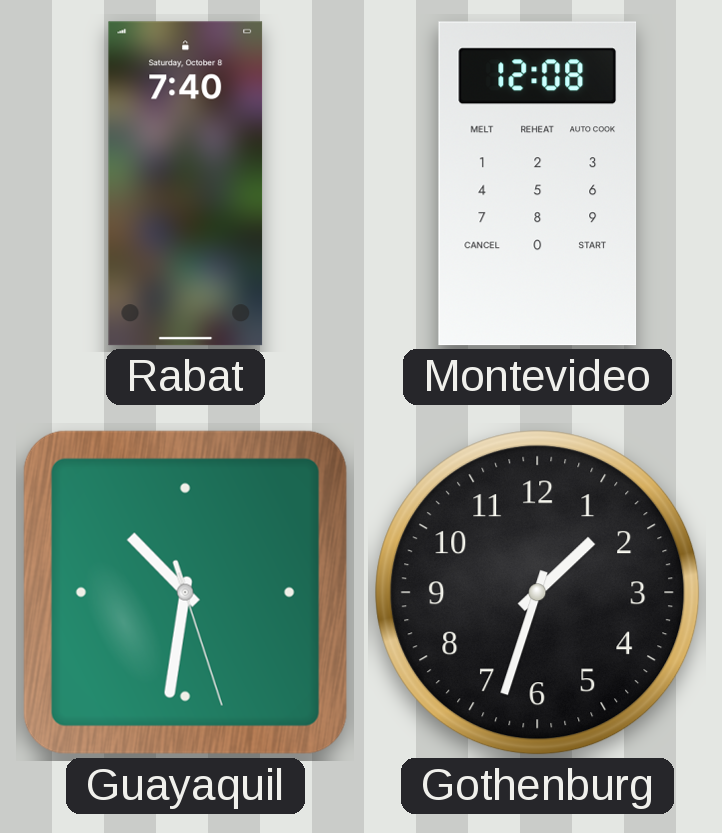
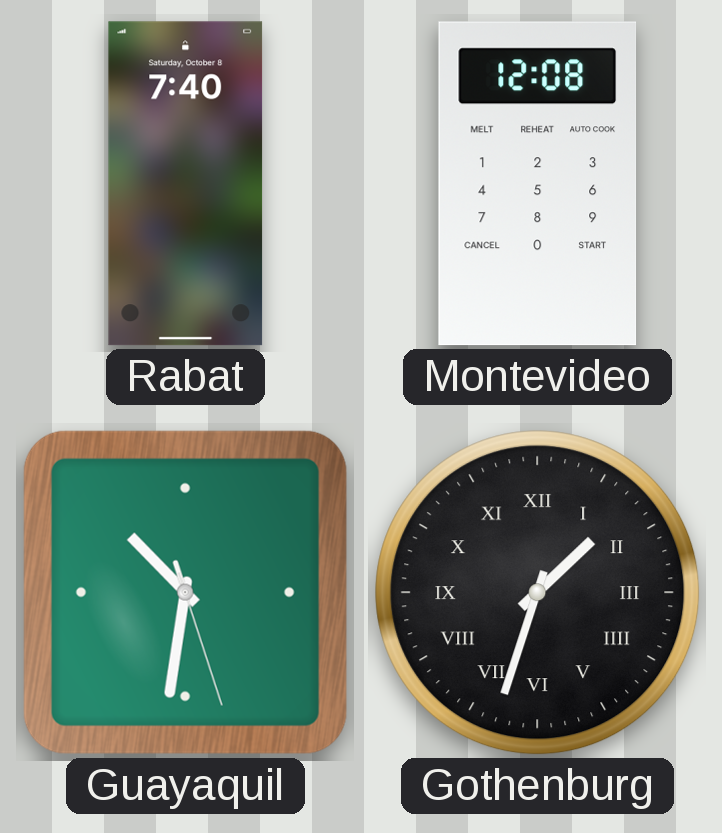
Gothenburg numerals: Arabic -> Roman
